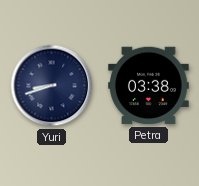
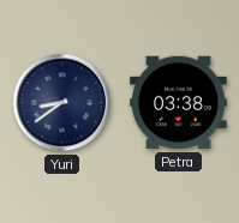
Yuri: 8:42 -> 8:39
